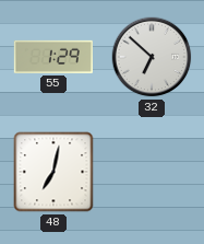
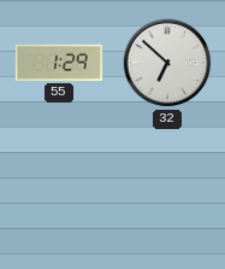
48: 7:02 -> none
